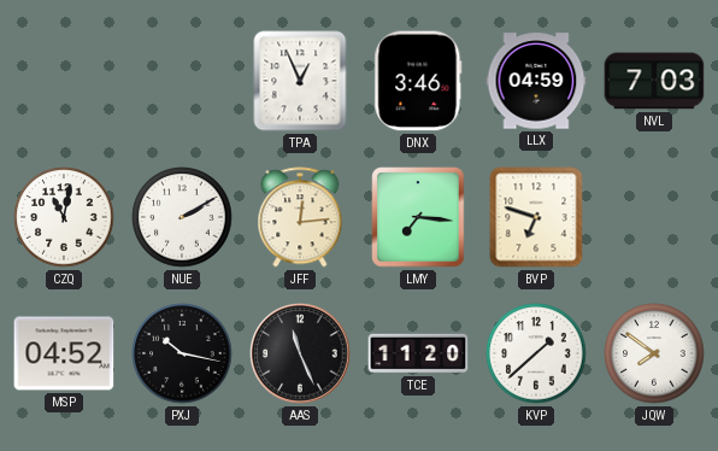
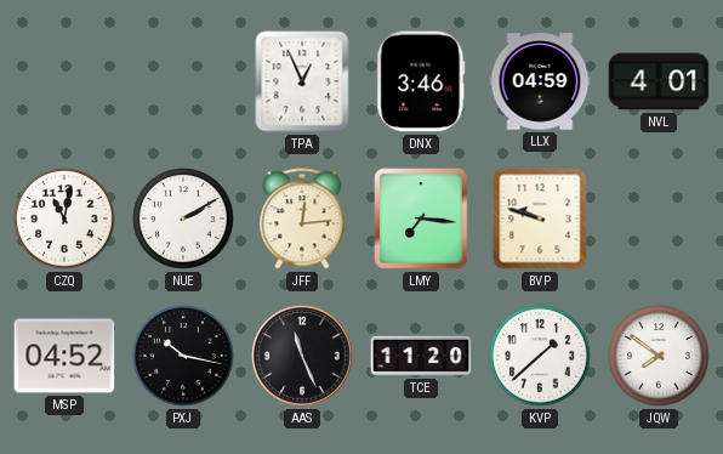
NVL: 7:03 -> 4:01
BVP: 6:48 -> 9:48
